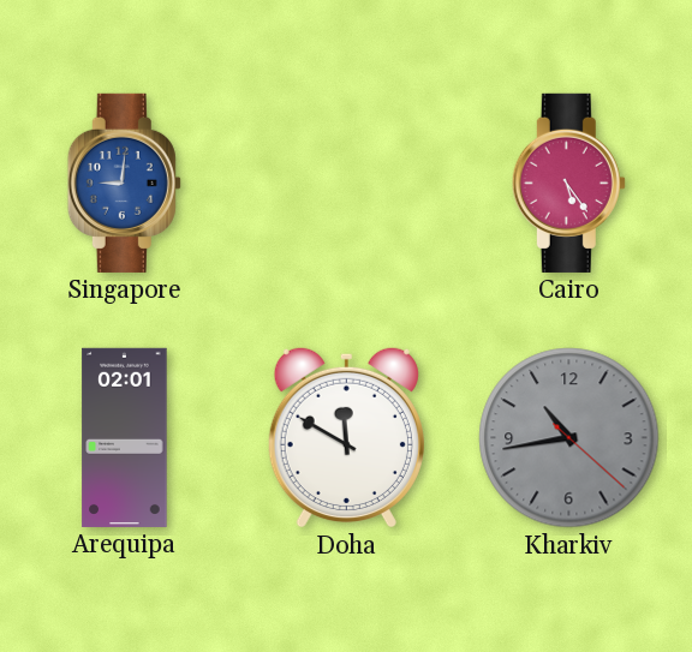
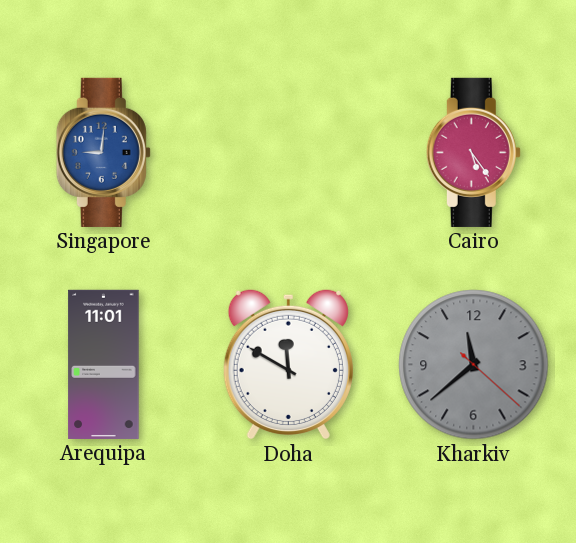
Arequipa: 02:01 -> 11:01
Kharkiv: 10:43 -> 11:38
